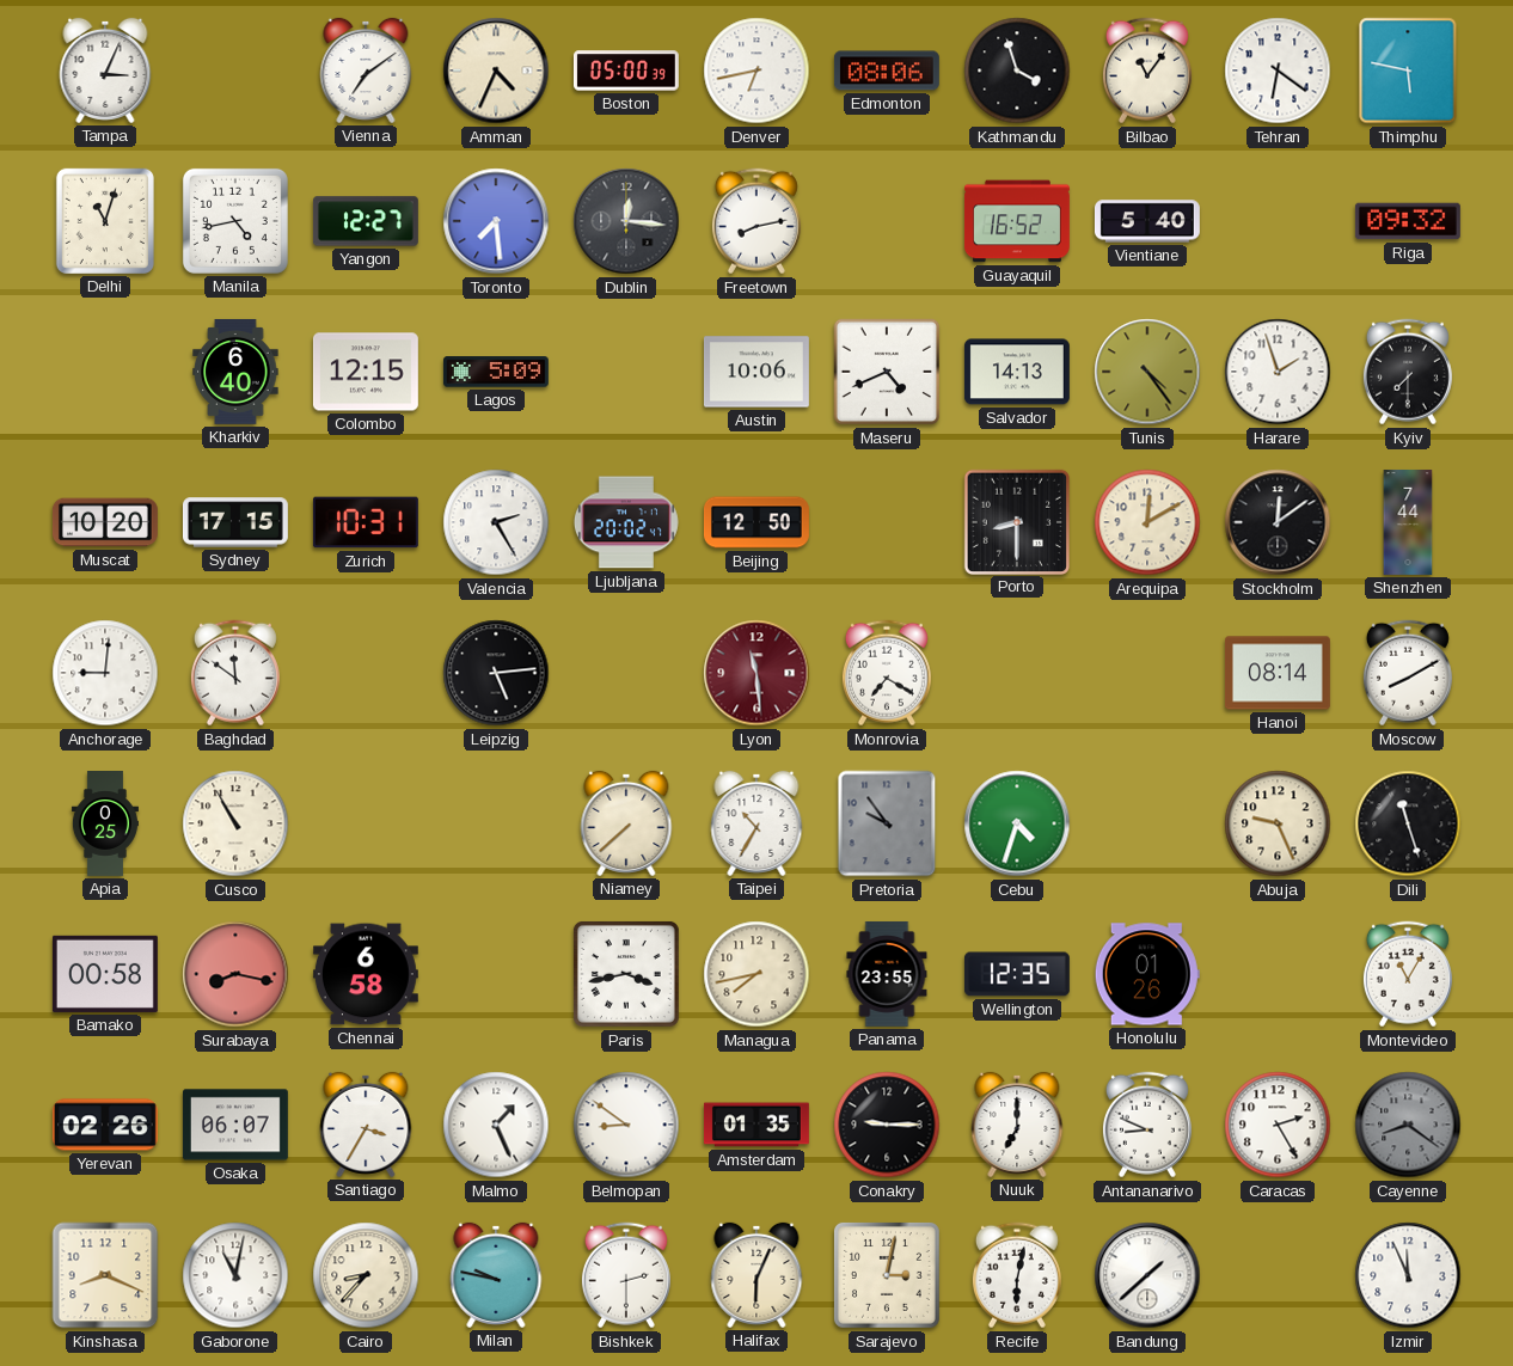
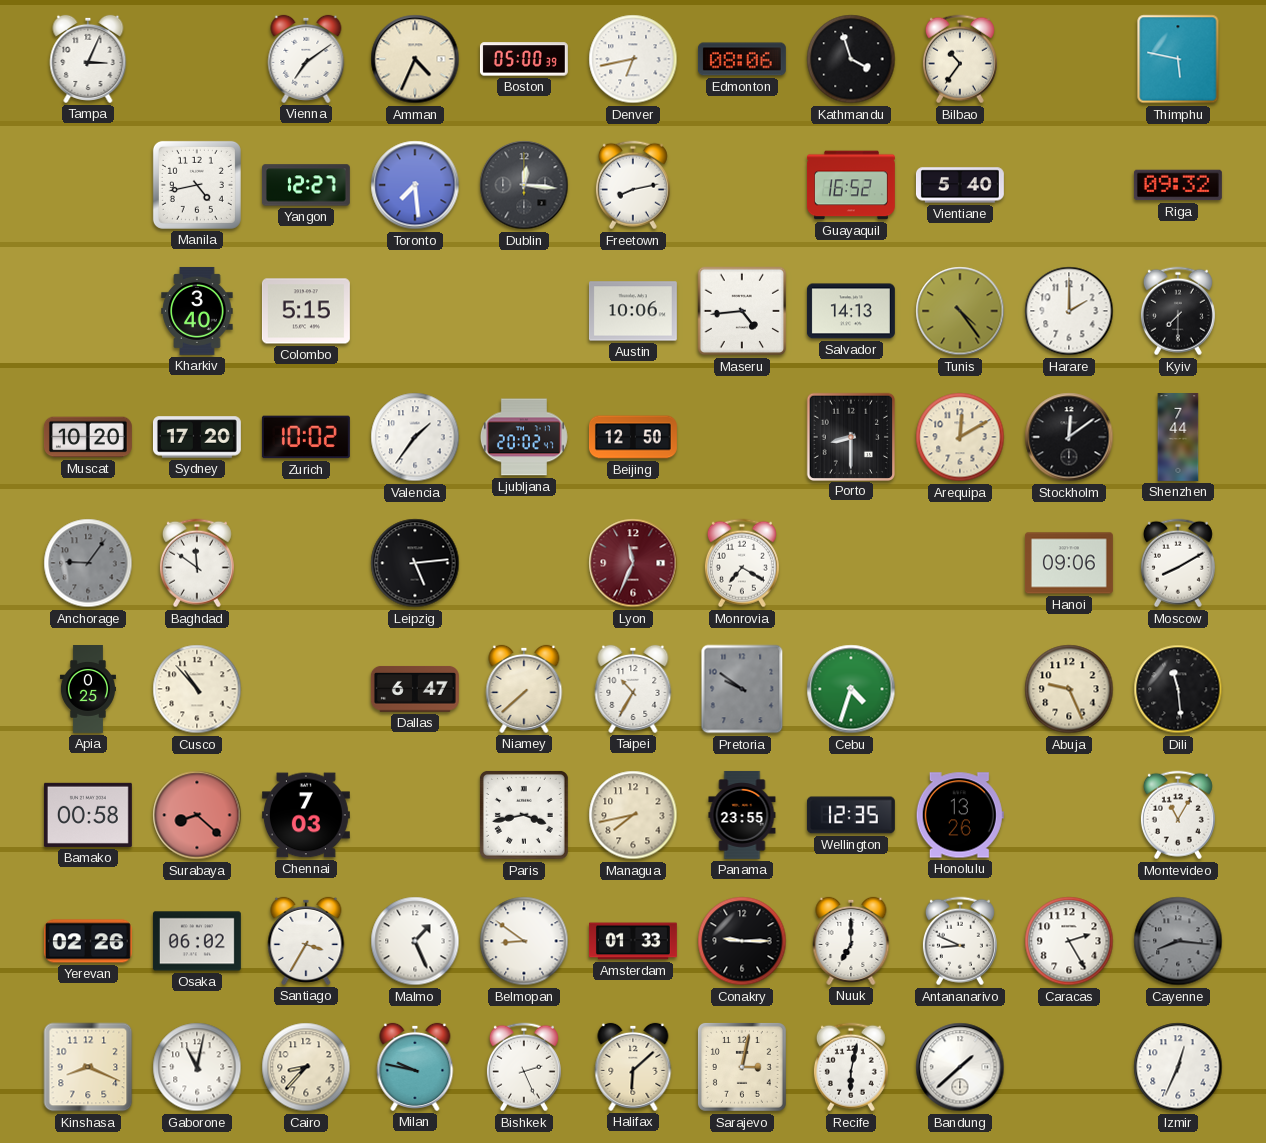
Bilbao: 11:06 -> 10:36
Tehran: 6:21 -> none
Delhi: 11:03 -> none
Kharkiv: 6:40 -> 3:40
Colombo: 12:15 -> 5:15
Lagos: 5:09 -> none
Maseru: 4:41 -> 4:44
Harare: 1:57 -> 2:00
Sydney: 17:15 -> 17:20
Zurich: 10:31 -> 10:02
Valencia: 2:25 -> 1:36
Anchorage: 9:01 -> 9:06
Anchorage dial: white -> grey
Lyon: 11:29 -> 11:34
Hanoi: 08:14 -> 09:06
Cusco: 10:55 -> 10:53
Dallas: none -> 6:47
Pretoria: 9:54 -> 9:51
Dili: 11:27 -> 11:29
Surabaya: 8:17 -> 8:22
Chennai: 6:58 -> 7:03
Honolulu: 01:26 -> 13:26
Osaka: 06:07 -> 06:02
Amsterdam: 01:35 -> 01:33
Cayenne: 8:21 -> 8:16
Bishkek: 2:30 -> 2:26
Halifax: 6:04 -> 6:08
Izmir: 11:56 -> 12:34
